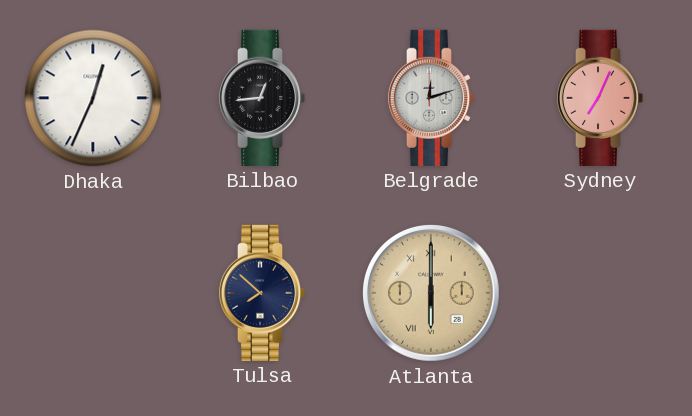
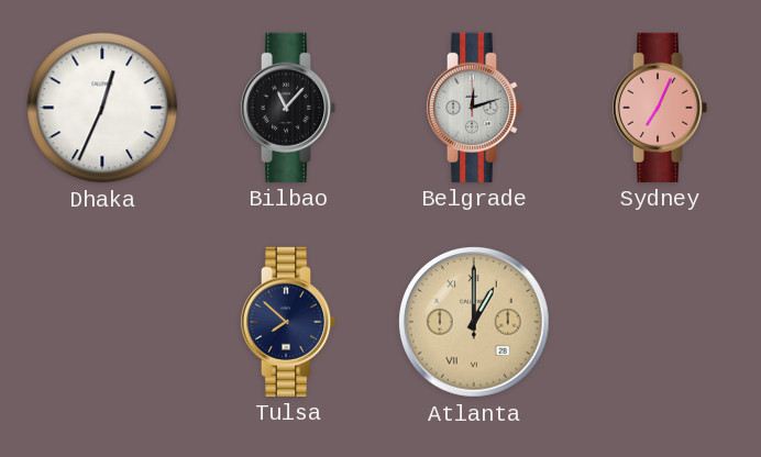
Bilbao: 12:44 -> 11:07
Atlanta: 6:00 -> 1:00
